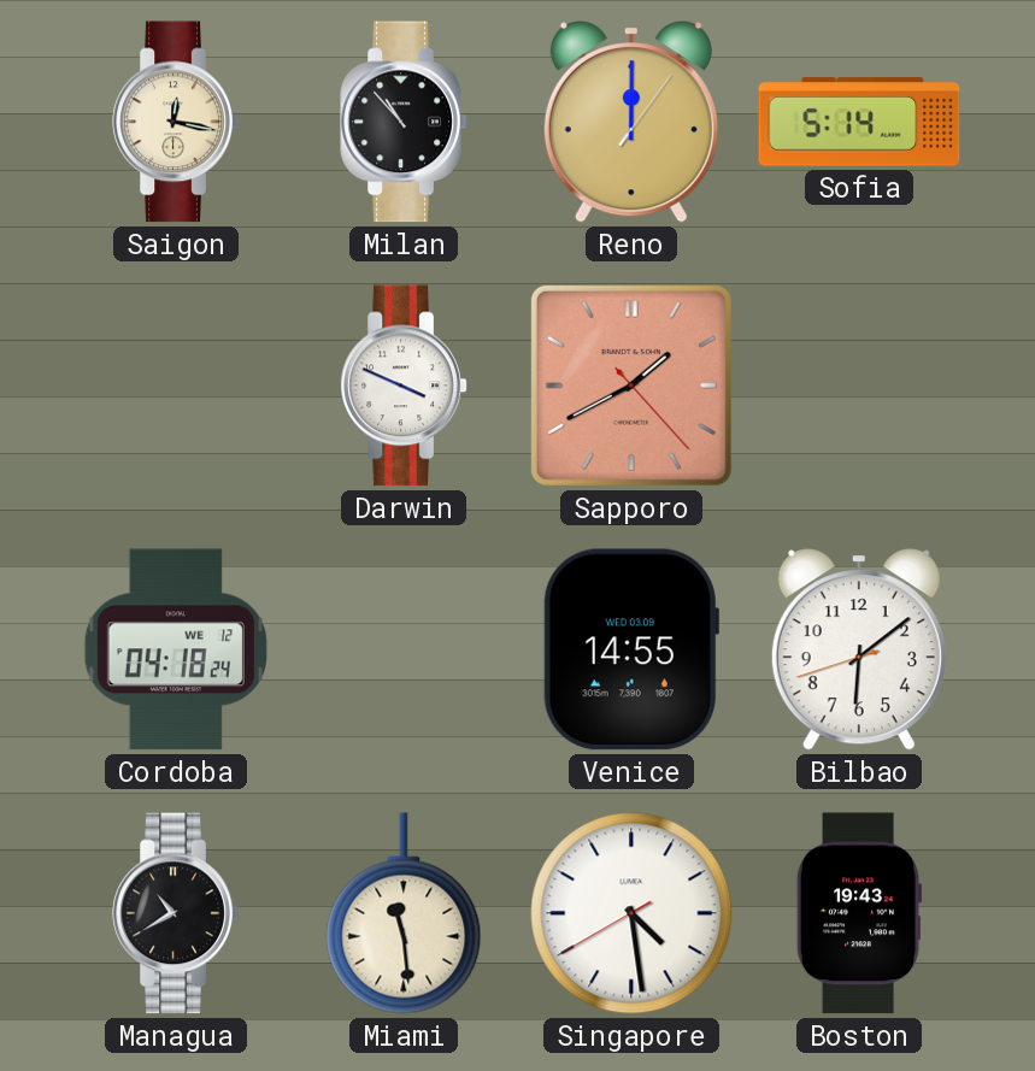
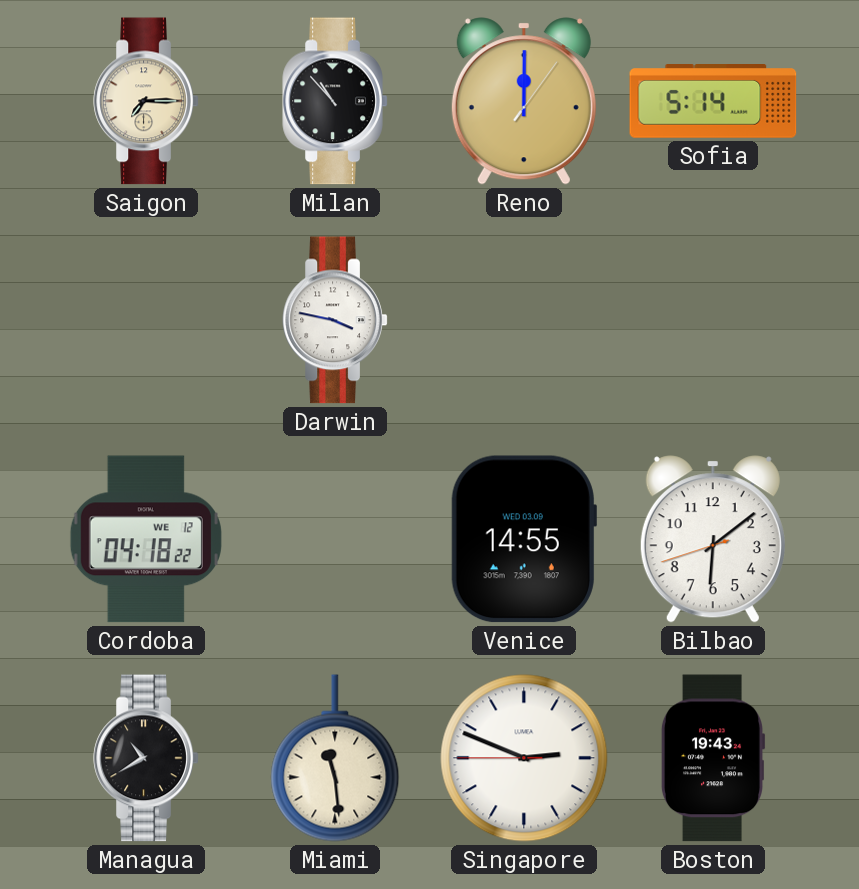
Saigon: 12:17 -> 7:15
Darwin: 3:49 -> 3:47
Sapporo: 1:40 -> none
Cordoba: 04:18:24 -> 04:18:22
Singapore: 4:28 -> 2:48
